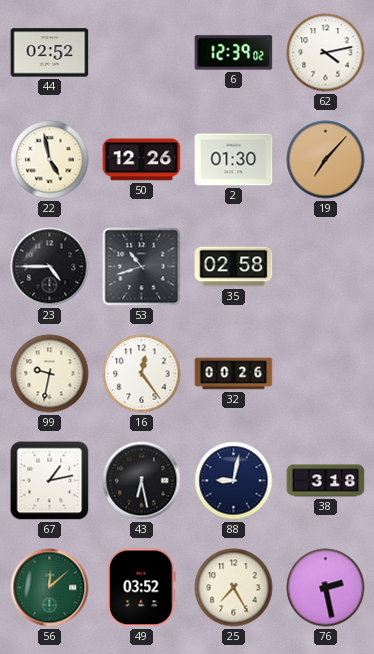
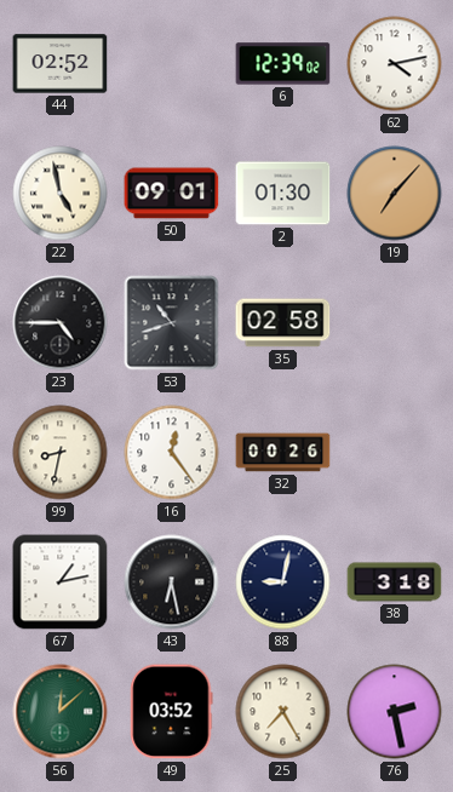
50: 12:26 -> 09:01
99: 9:32 -> 8:32
